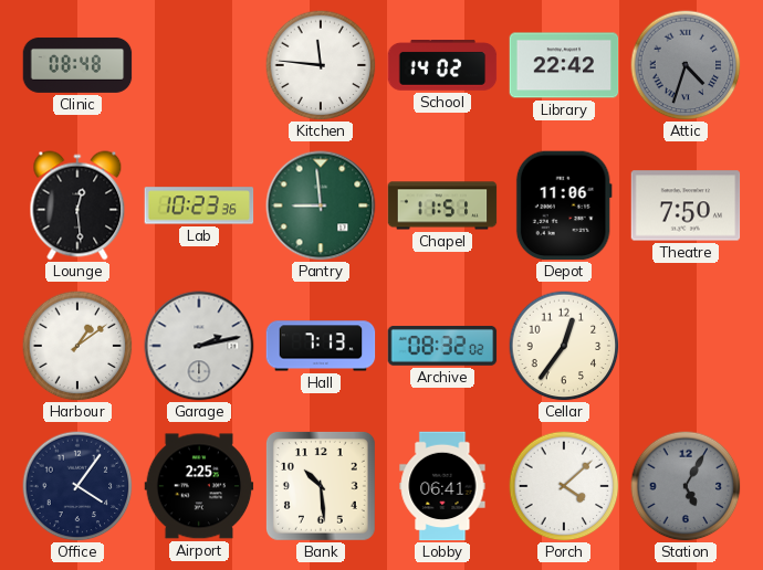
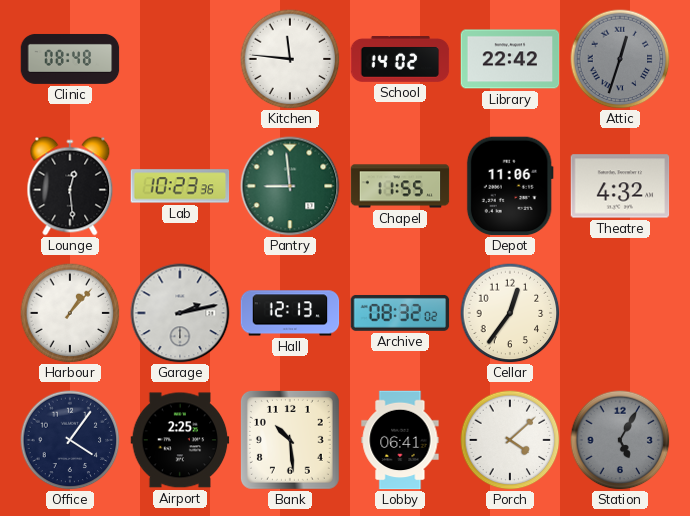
Attic: 4:33 -> 12:33
Chapel: 11:51 -> 11:55
Theatre: 7:50 -> 4:32
Harbour: 1:09 -> 1:07
Hall: 7:13 -> 12:13
